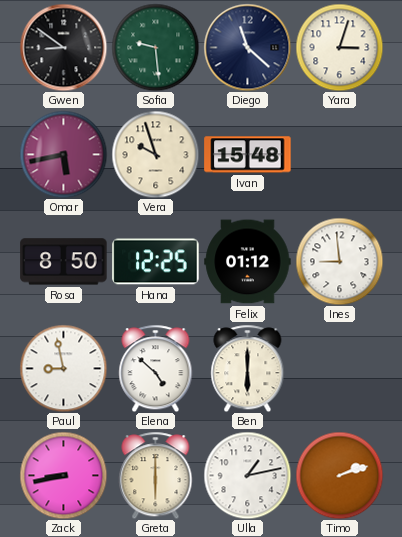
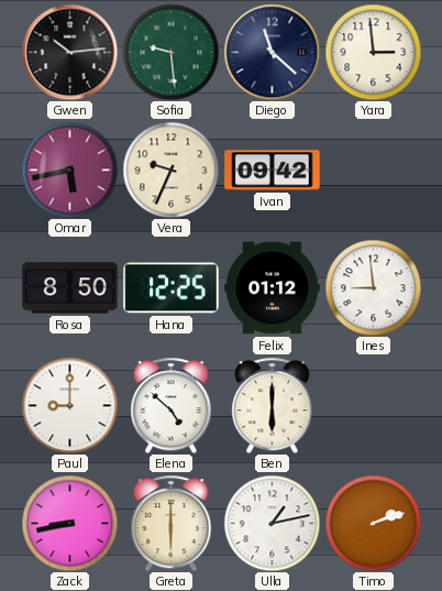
Gwen: 8:51 -> 10:14
Yara: 3:03 -> 2:59
Vera: 9:57 -> 9:34
Ivan: 15:48 -> 09:42
Paul: 8:58 -> 9:00
